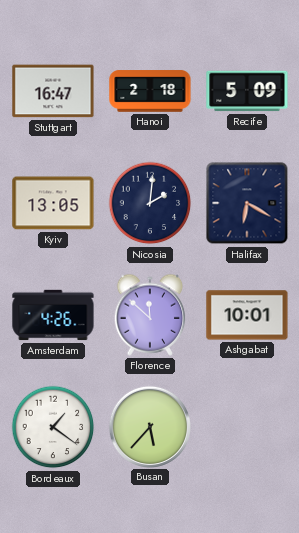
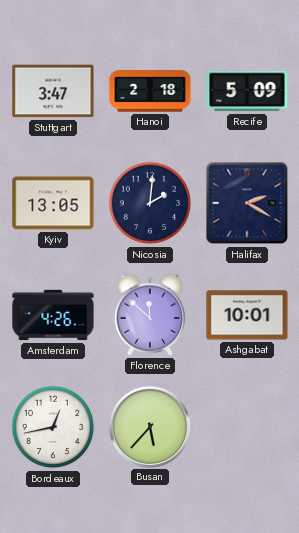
Stuttgart: 16:47 -> 3:47
Halifax: 6:20 -> 2:20
Bordeaux: 1:21 -> 12:43
